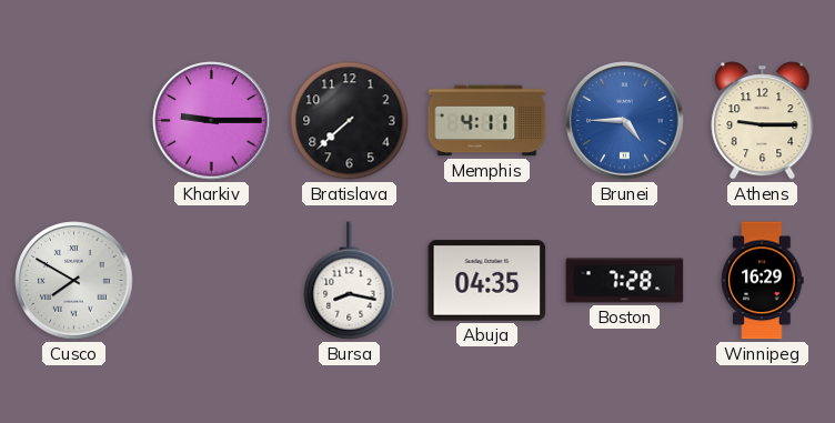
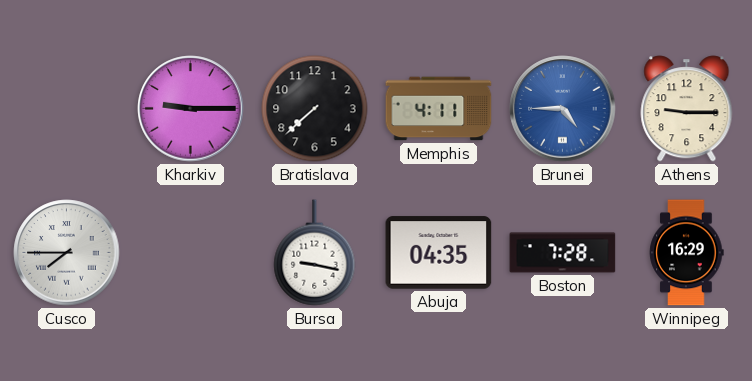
Cusco: 7:50 -> 7:45
Bursa: 8:17 -> 9:17
